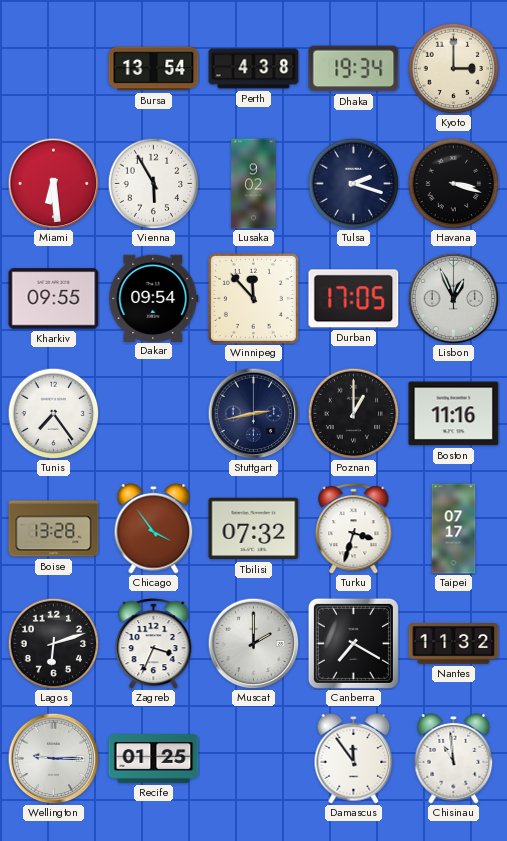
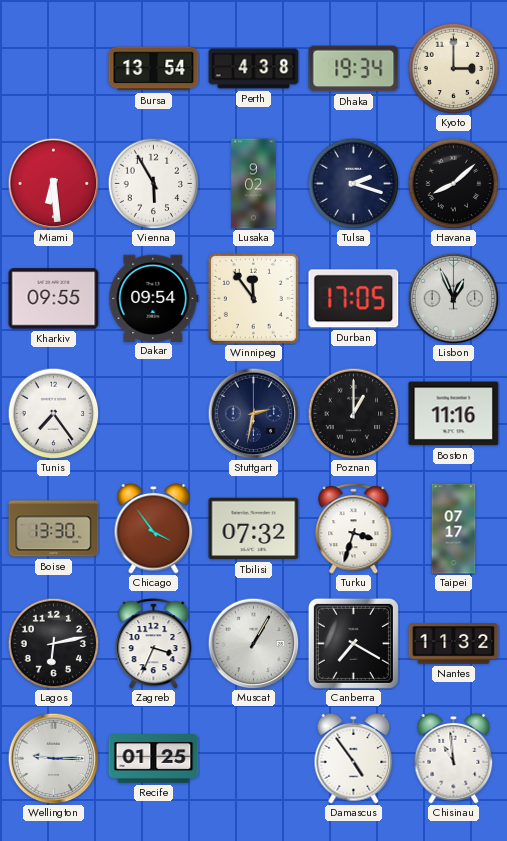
Havana: 3:18 -> 8:08
Winnipeg: 11:53 -> 11:54
Stuttgart: 2:43 -> 2:32
Boise: 13:28 -> 13:30
Lagos: 6:12 -> 6:13
Muscat: 2:00 -> 1:05
Damascus: 11:54 -> 4:54
